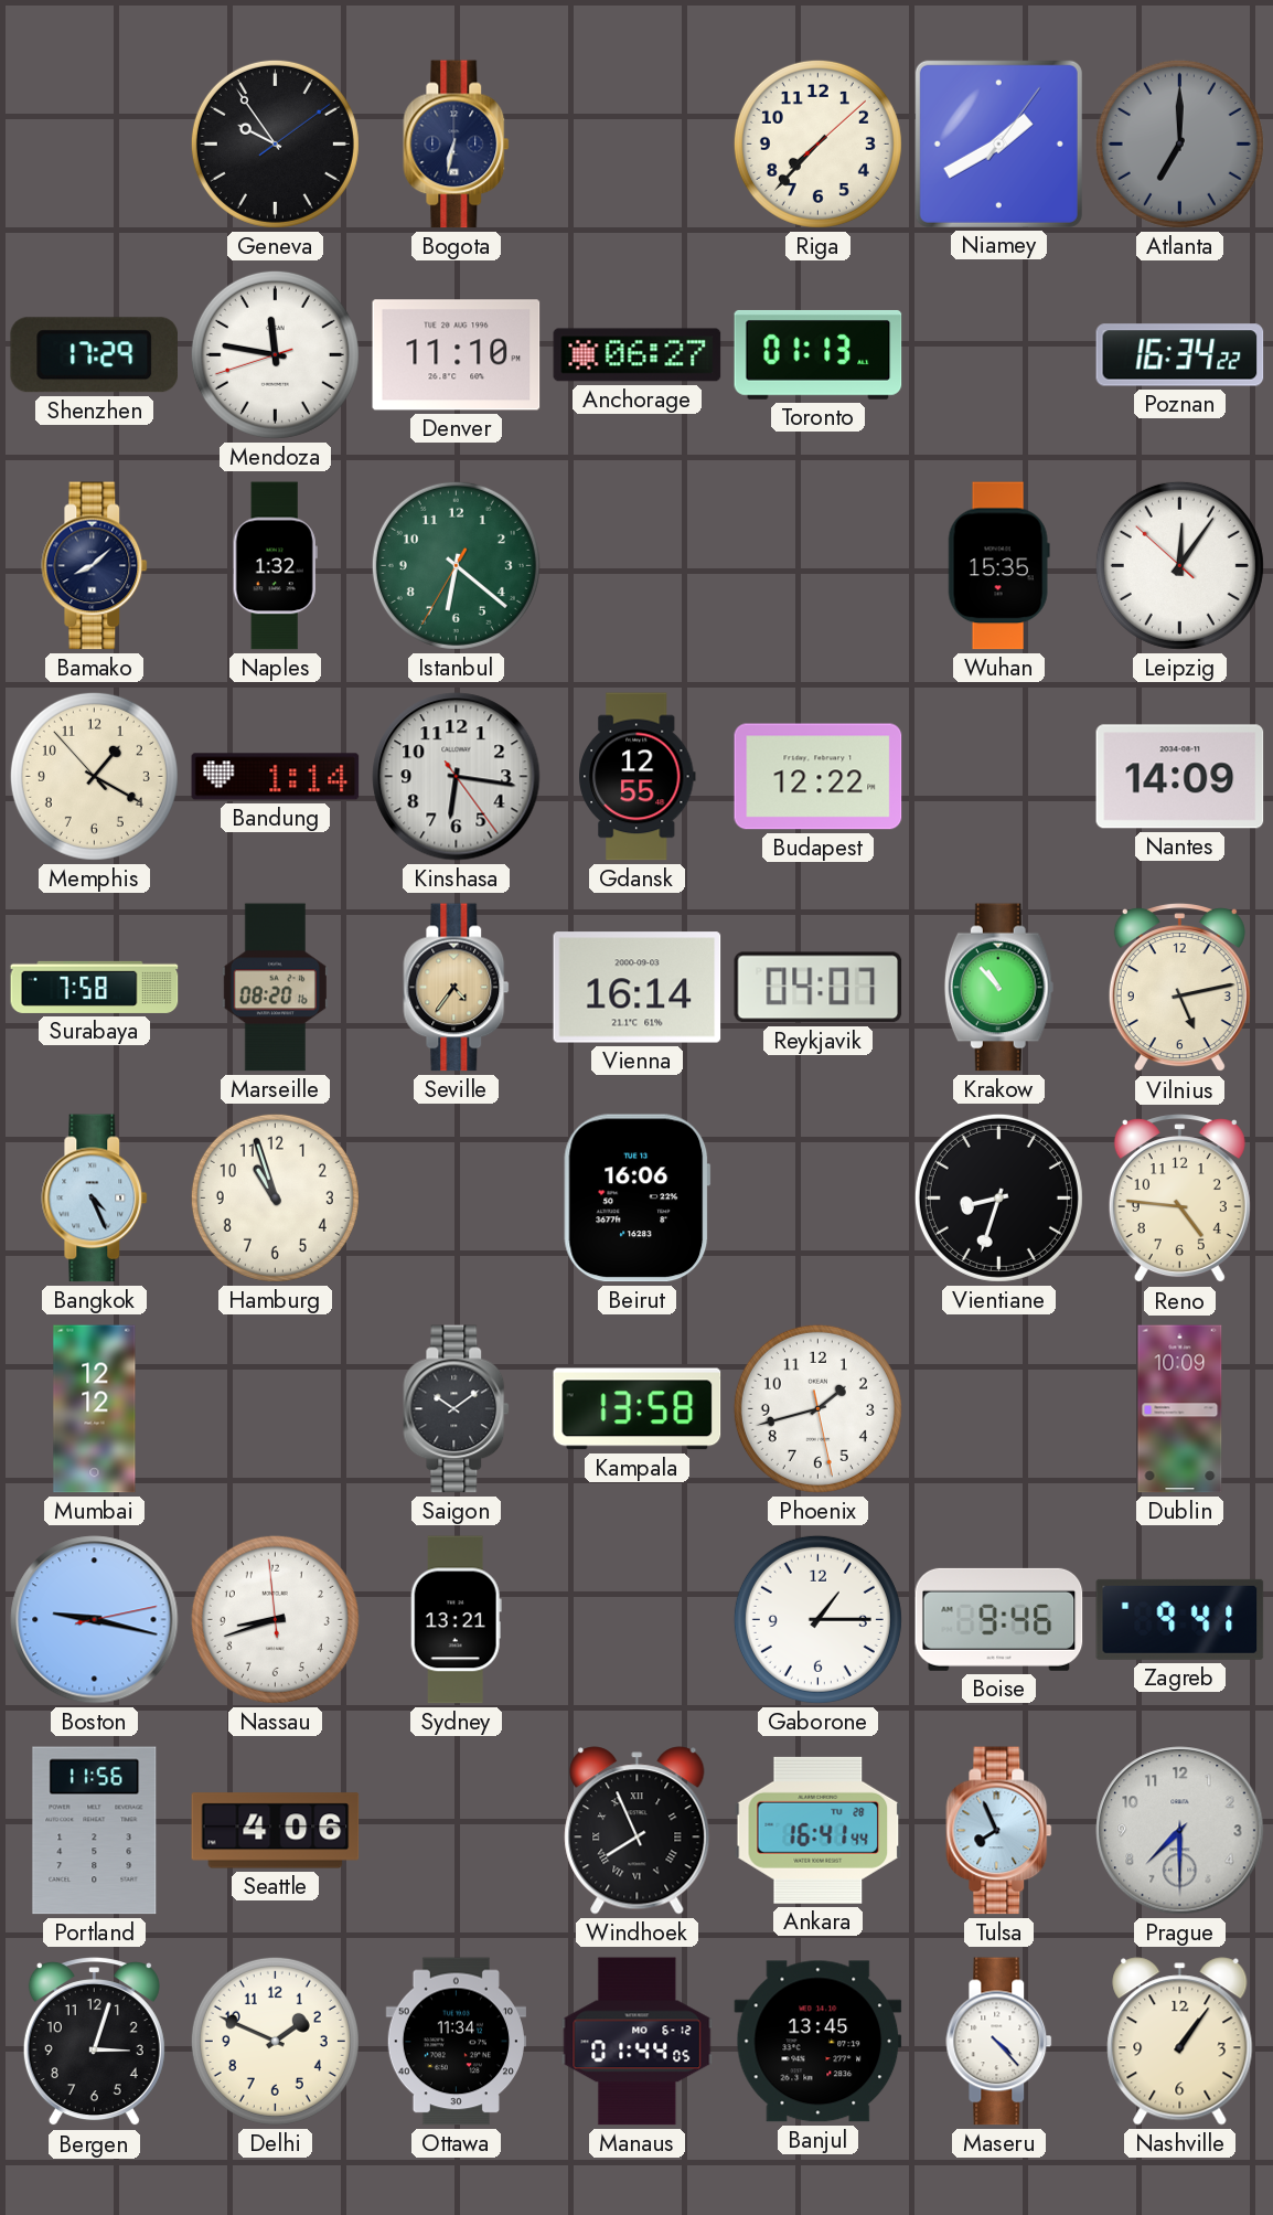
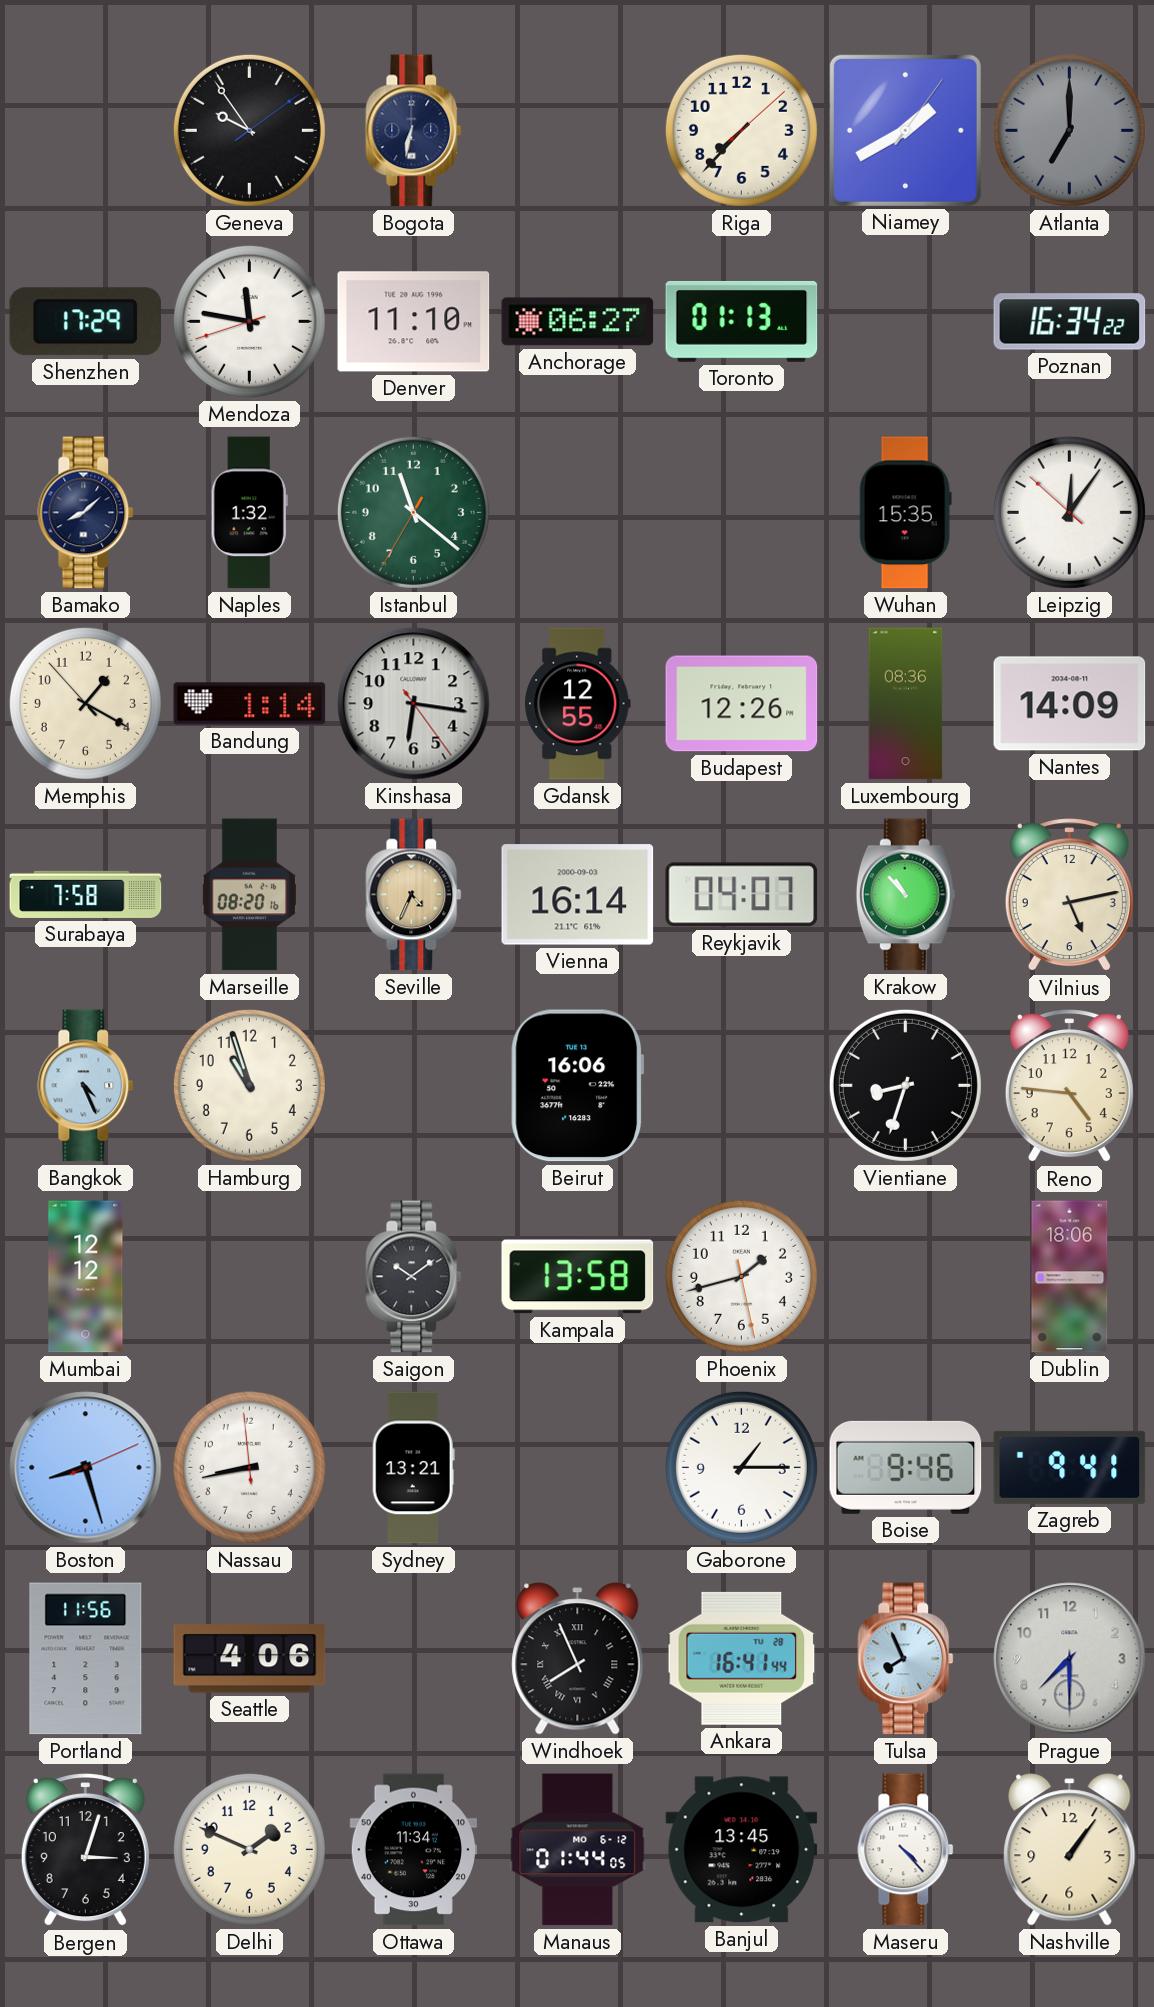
Istanbul: 6:21 -> 11:21
Budapest: 12:22 -> 12:26
Luxembourg: none -> 08:36
Seville: 4:36 -> 4:34
Dublin: 10:09 -> 18:06
Boston: 9:17 -> 8:27
Nassau: 8:41 -> 8:42
